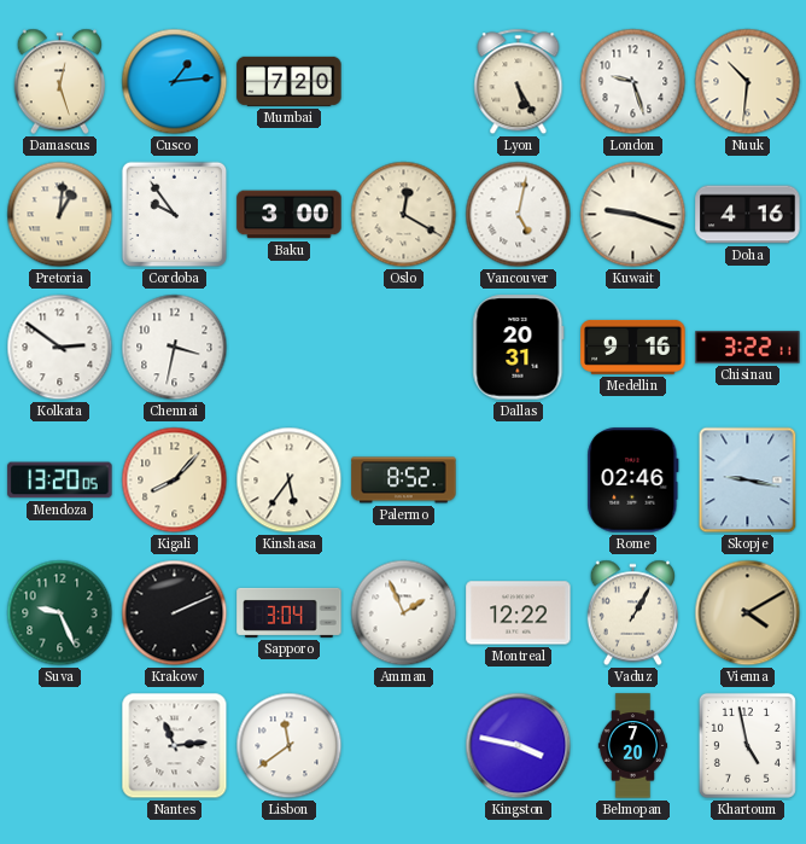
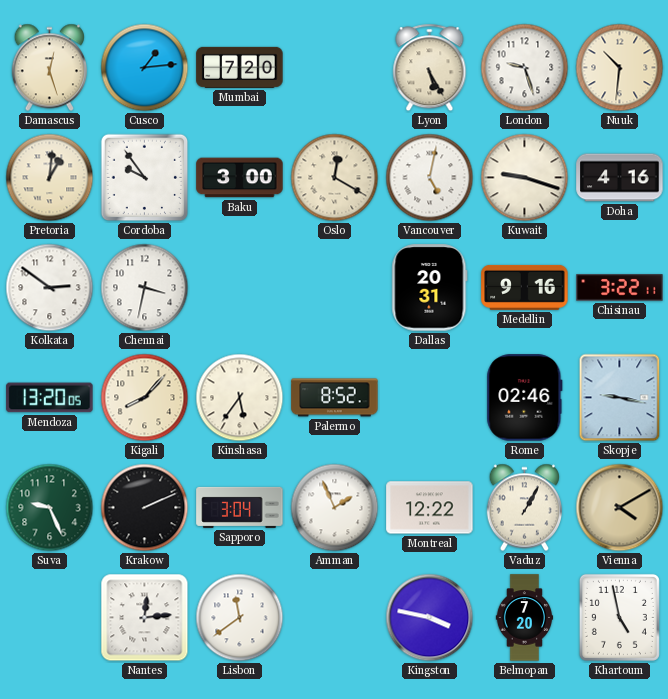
Nantes: 11:14 -> 12:14
